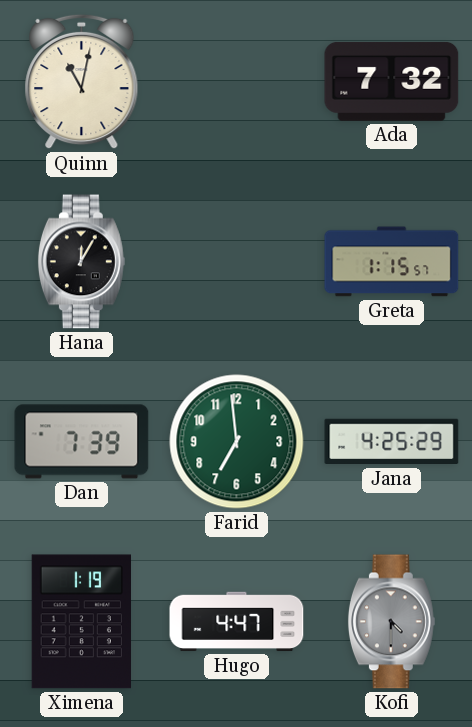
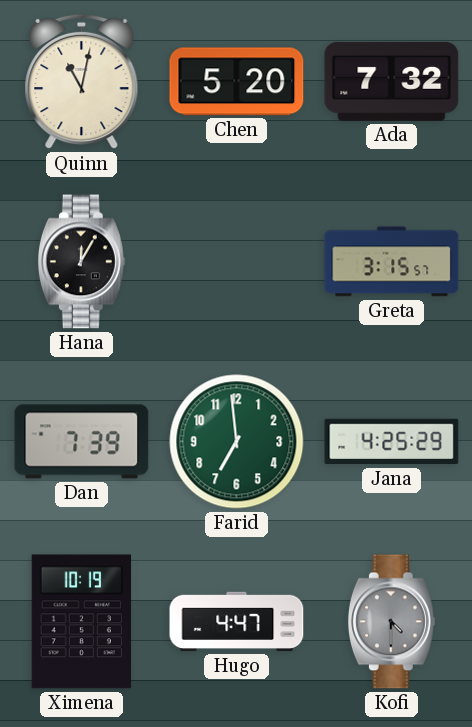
Chen: none -> 5:20
Greta: 1:15 -> 3:15
Ximena: 1:19 -> 10:19
